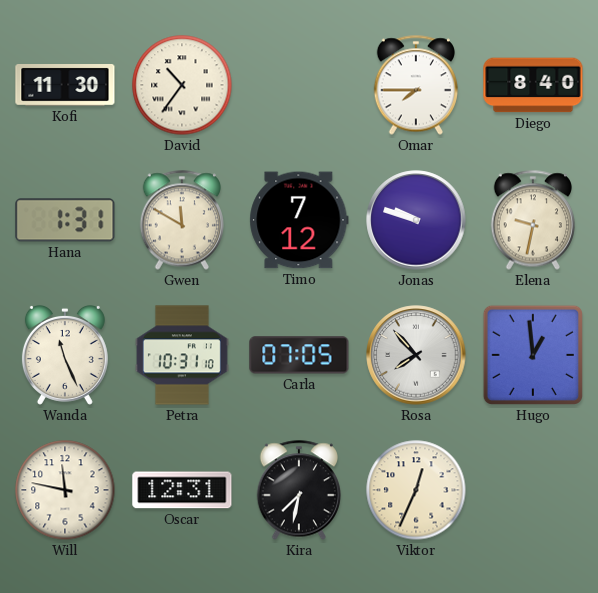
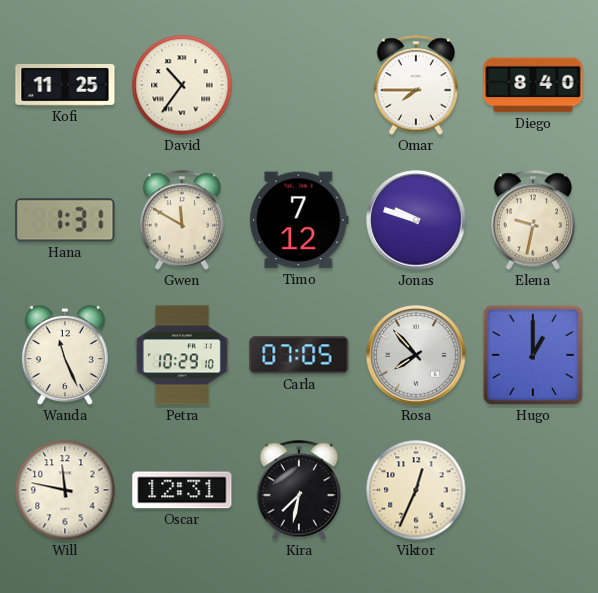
Kofi: 11:30 -> 11:25
Petra: 10:31 -> 10:29
Hugo: 12:59 -> 1:00
